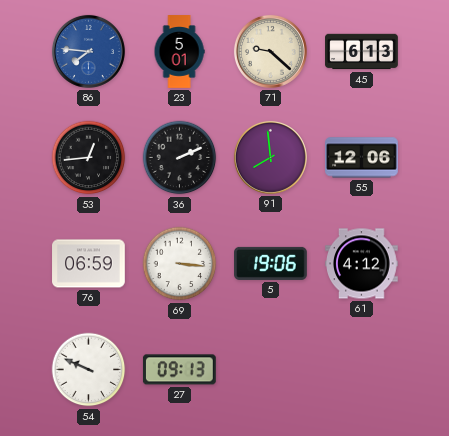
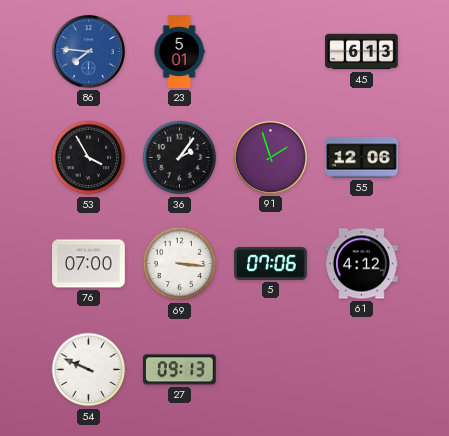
71: 9:22 -> none
53: 12:44 -> 3:55
36: 2:11 -> 2:06
91: 7:59 -> 1:57
76: 06:59 -> 07:00
5: 19:06 -> 07:06
